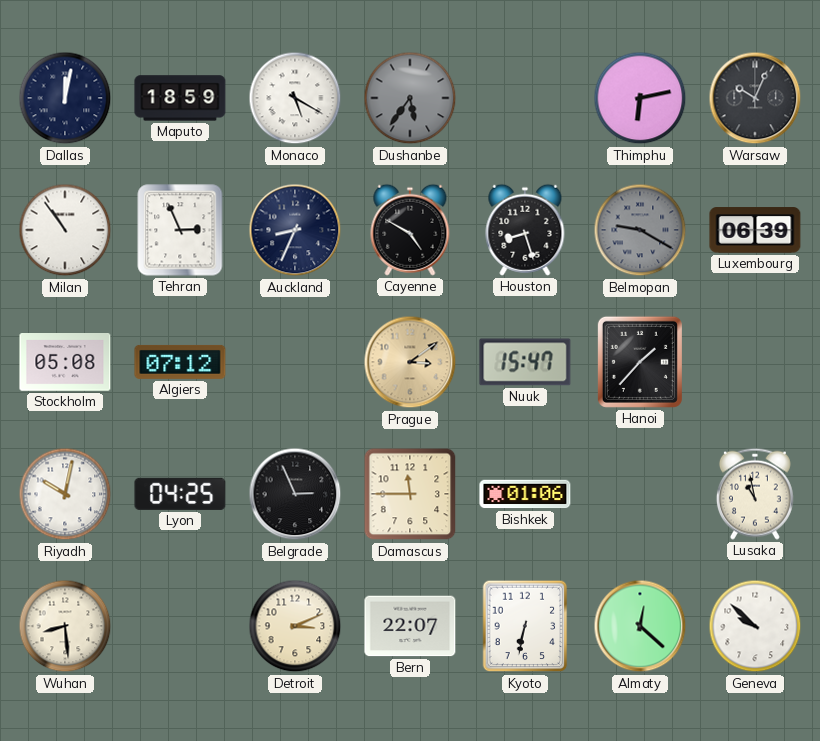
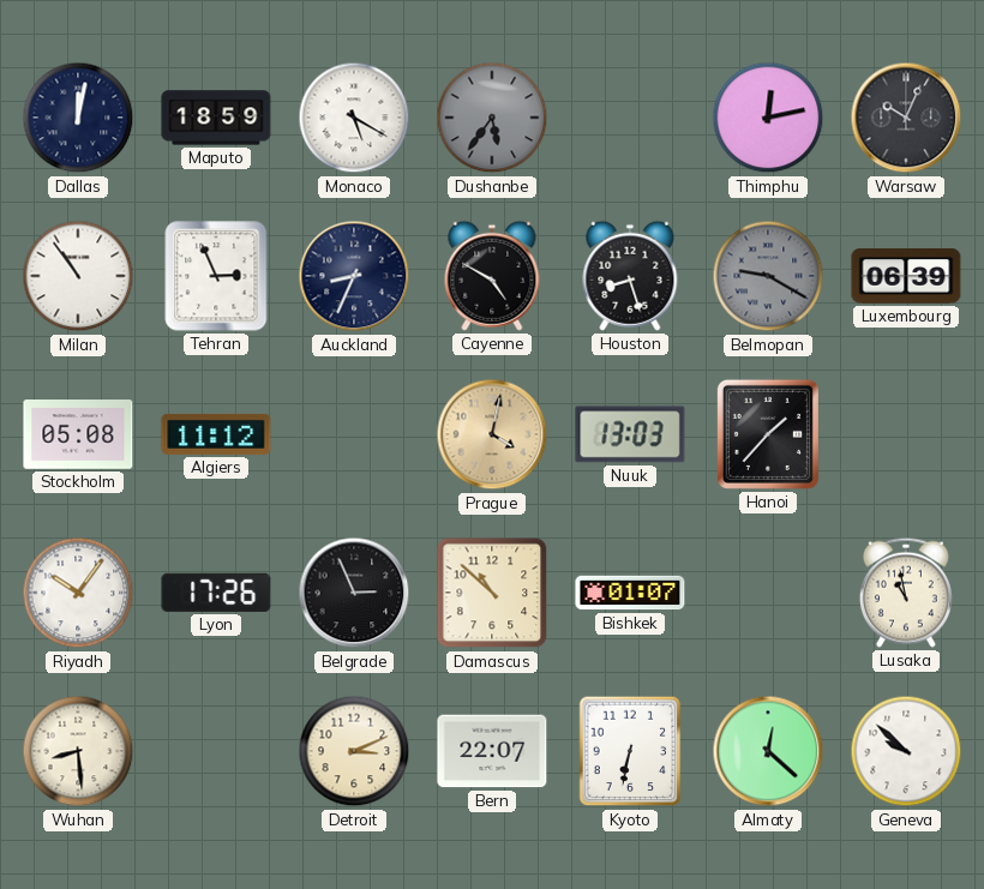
Thimphu: 6:13 -> 12:13
Algiers: 07:12 -> 11:12
Prague: 3:09 -> 4:02
Nuuk: 15:47 -> 13:03
Riyadh: 10:02 -> 10:06
Lyon: 04:25 -> 17:26
Damascus: 11:45 -> 10:52
Bishkek: 01:06 -> 01:07
